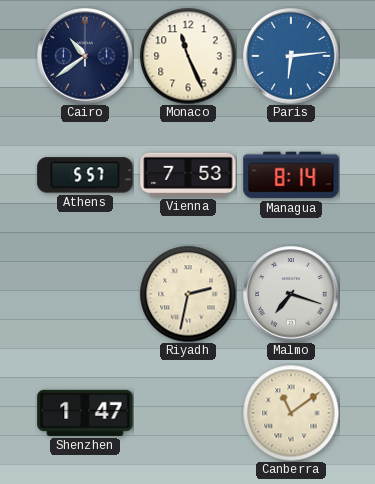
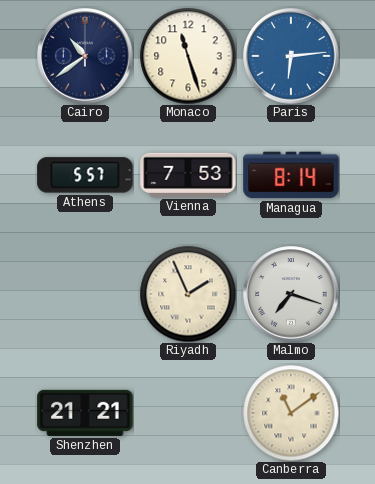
Monaco: 11:26 -> 11:27
Riyadh: 2:32 -> 1:56
Shenzhen: 1:47 -> 21:21
